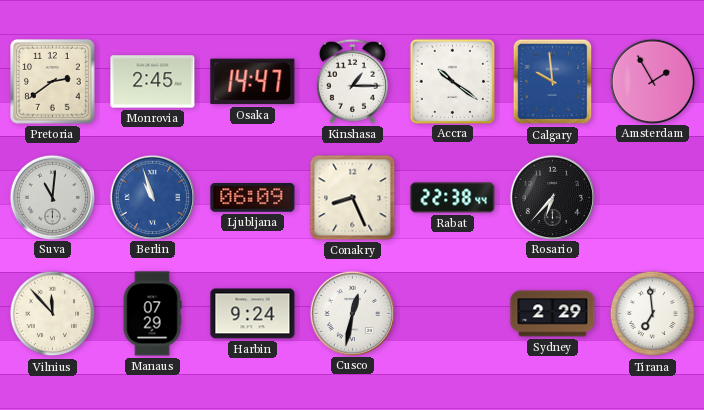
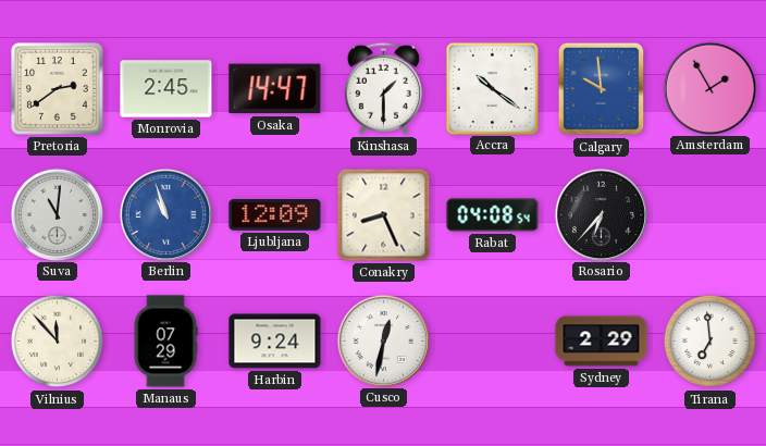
Kinshasa: 1:15 -> 1:30
Ljubljana: 06:09 -> 12:09
Rabat: 22:38 -> 04:08
